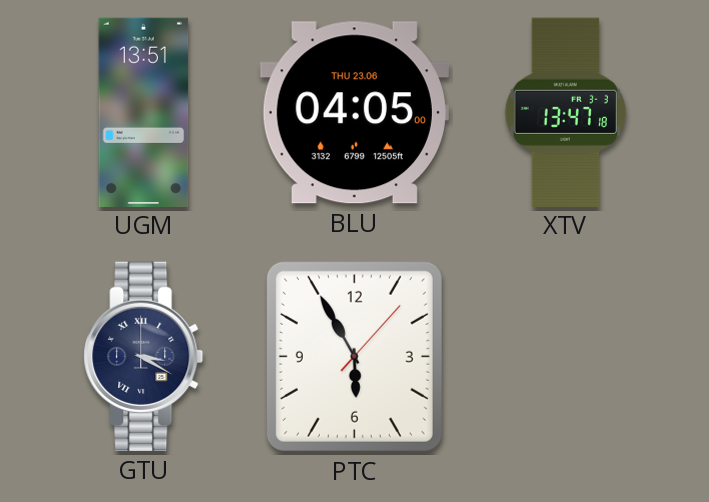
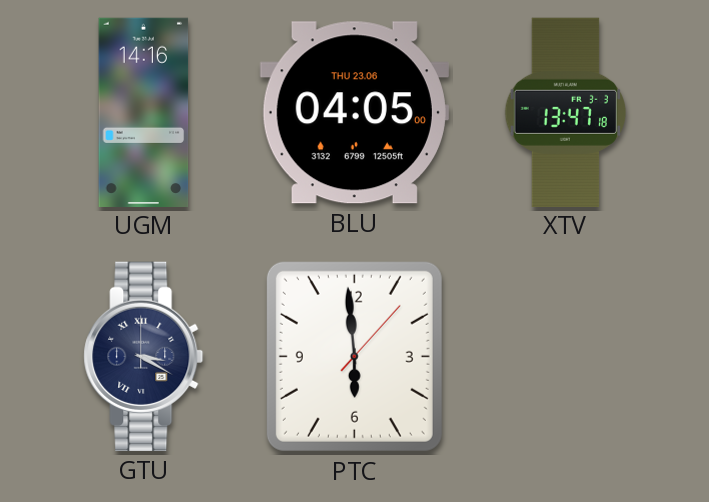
UGM: 13:51 -> 14:16
PTC: 5:55 -> 5:59
